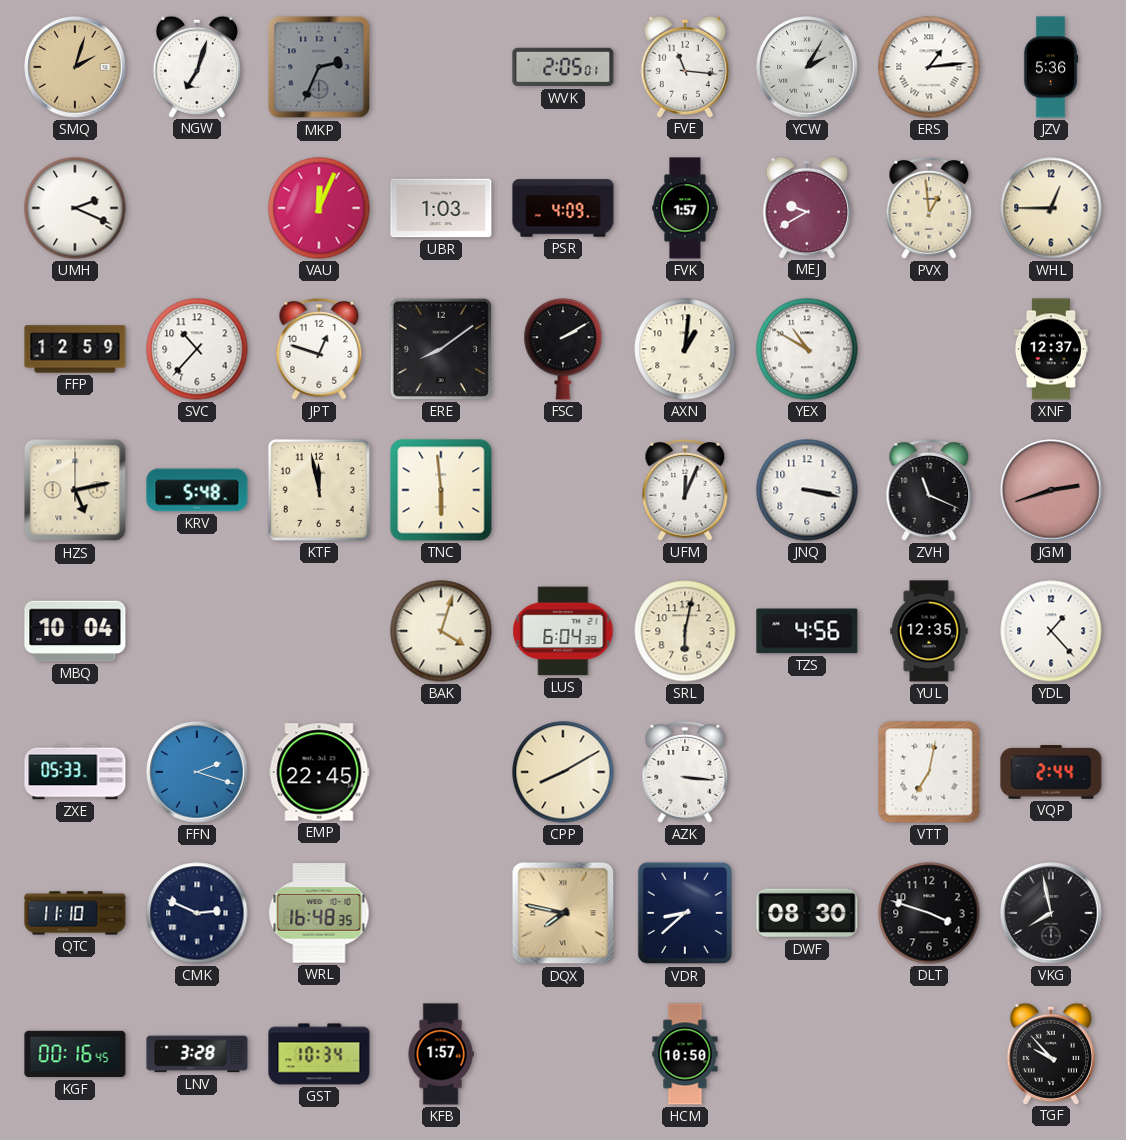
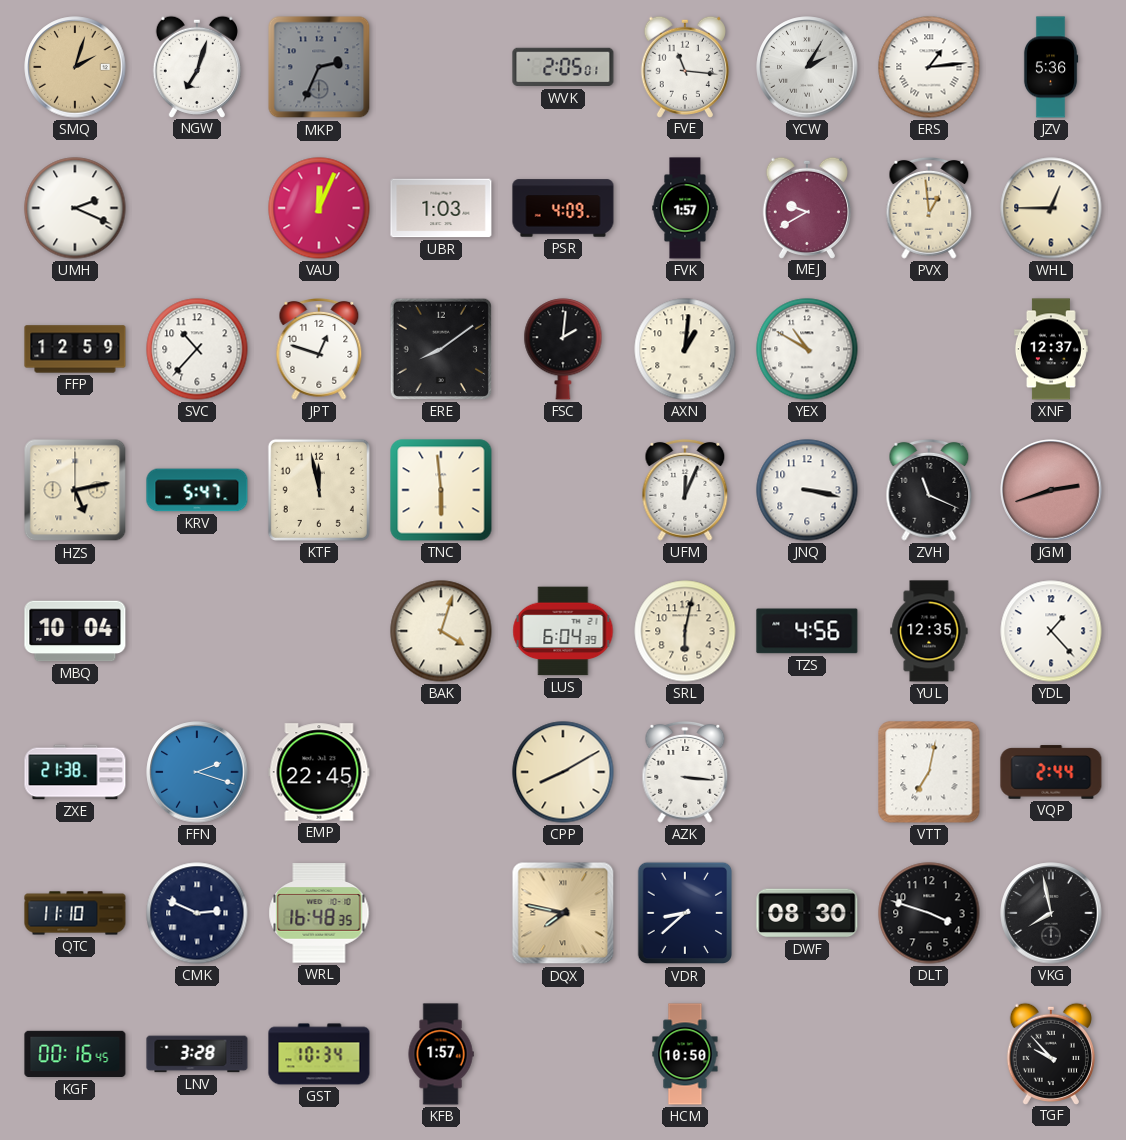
FSC: 2:10 -> 2:01
KRV: 5:48 -> 5:47
ZXE: 05:33 -> 21:38
